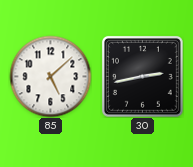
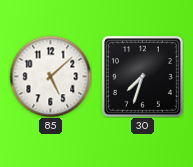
30: 2:43 -> 7:33
